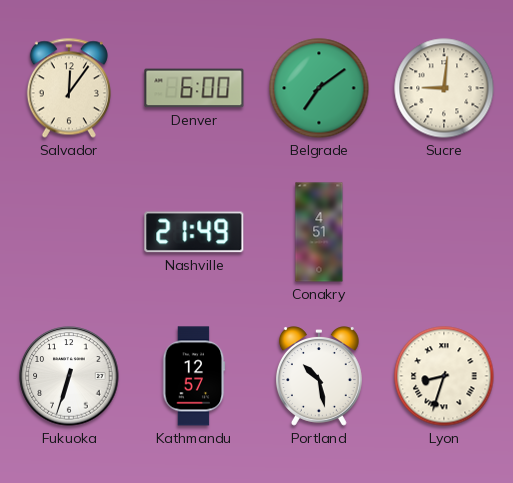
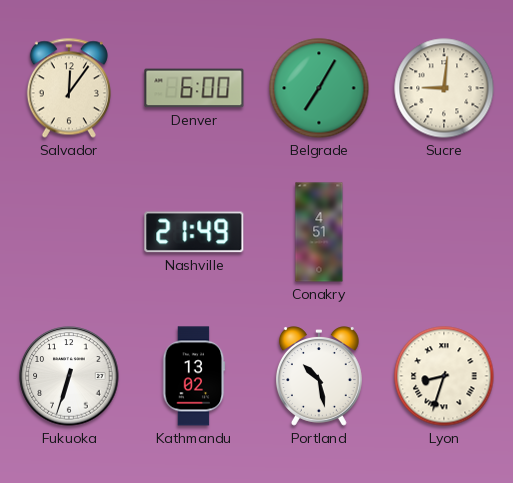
Belgrade: 7:09 -> 7:05
Kathmandu: 12:57 -> 13:02
